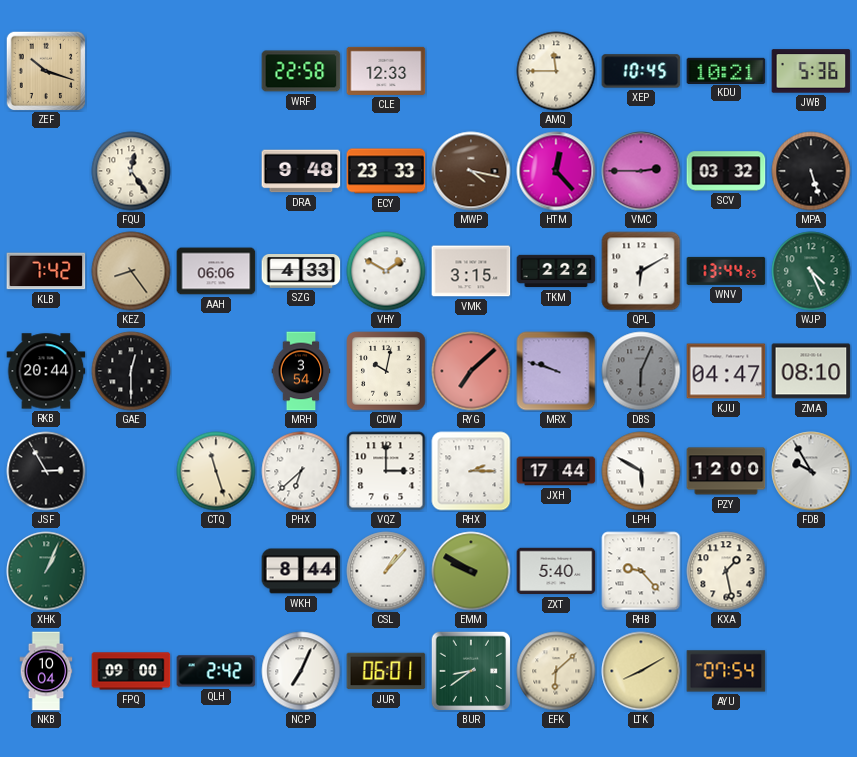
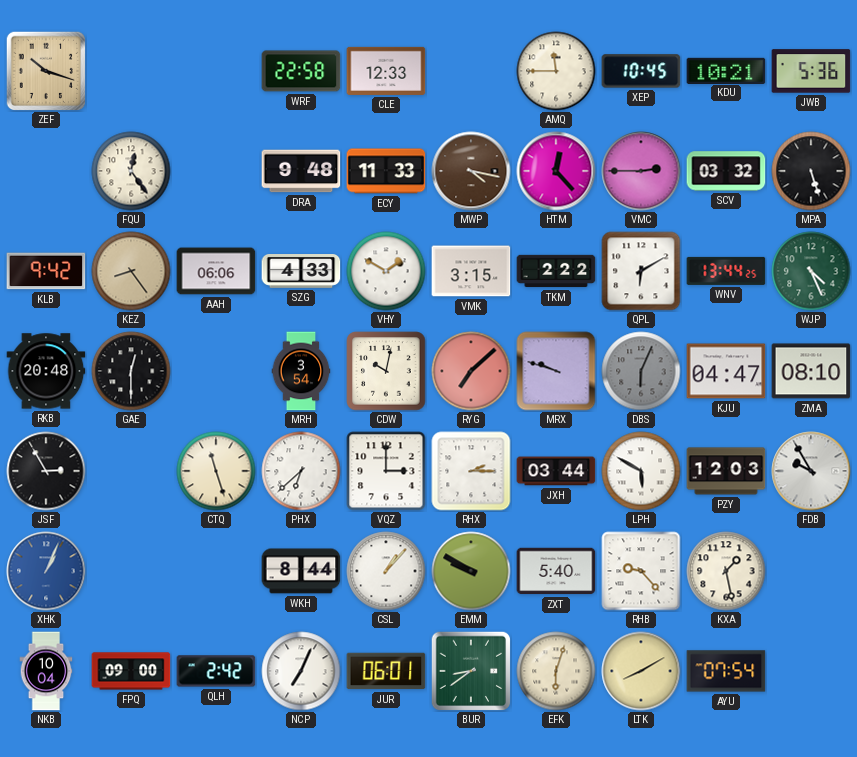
ECY: 23:33 -> 11:33
KLB: 7:42 -> 9:42
RKB: 20:44 -> 20:48
JXH: 17:44 -> 03:44
PZY: 12:00 -> 12:03
XHK dial: green -> blue
EFK: 6:08 -> 6:03
